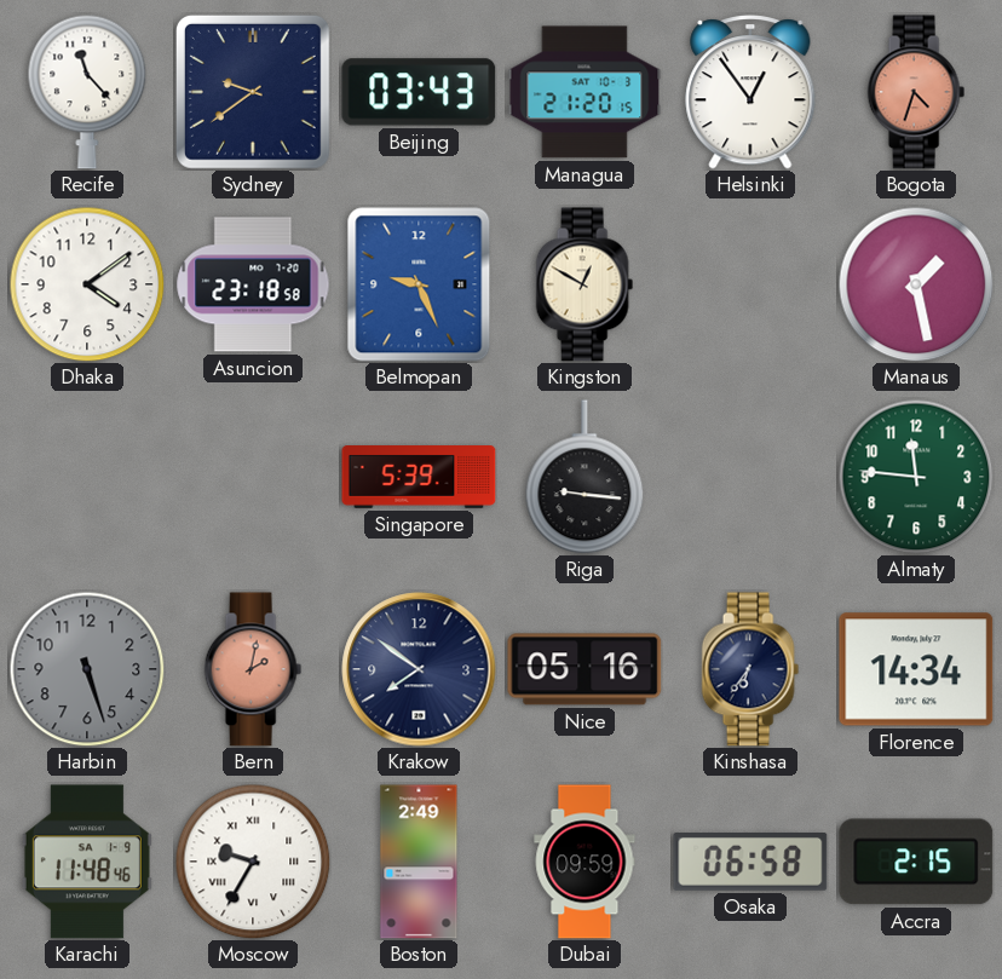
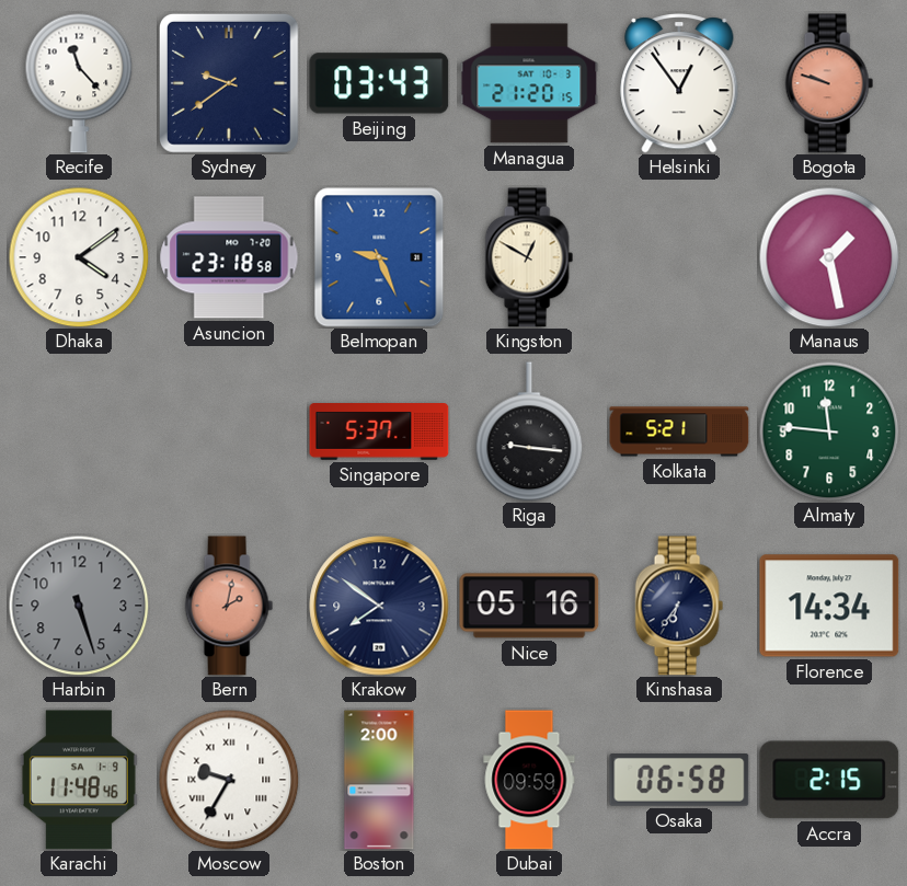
Bogota: 4:33 -> 9:48
Singapore: 5:39 -> 5:37
Kolkata: none -> 5:21
Boston: 2:49 -> 2:00
